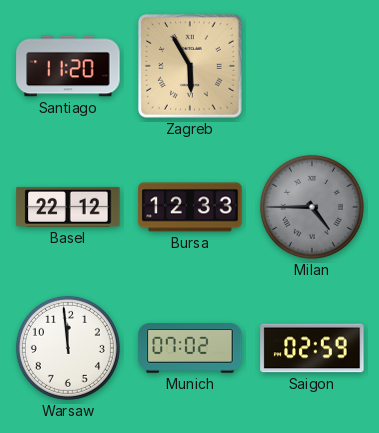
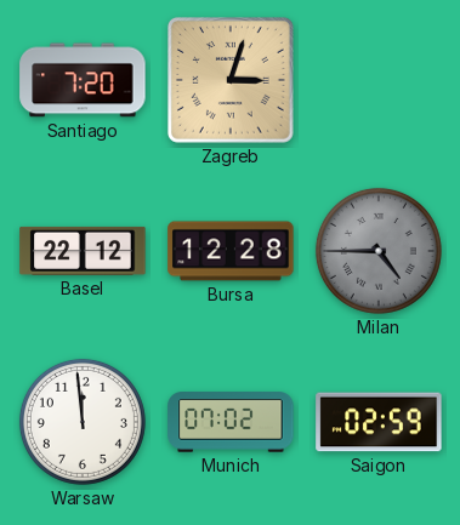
Santiago: 11:20 -> 7:20
Zagreb: 5:55 -> 3:03
Bursa: 12:33 -> 12:28
